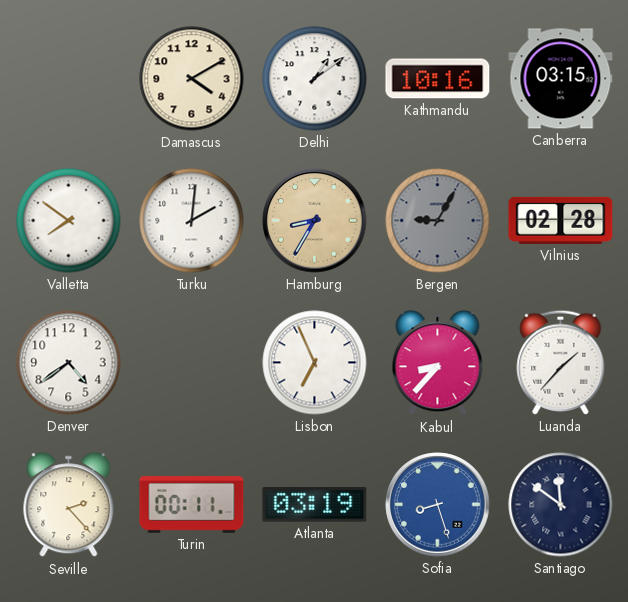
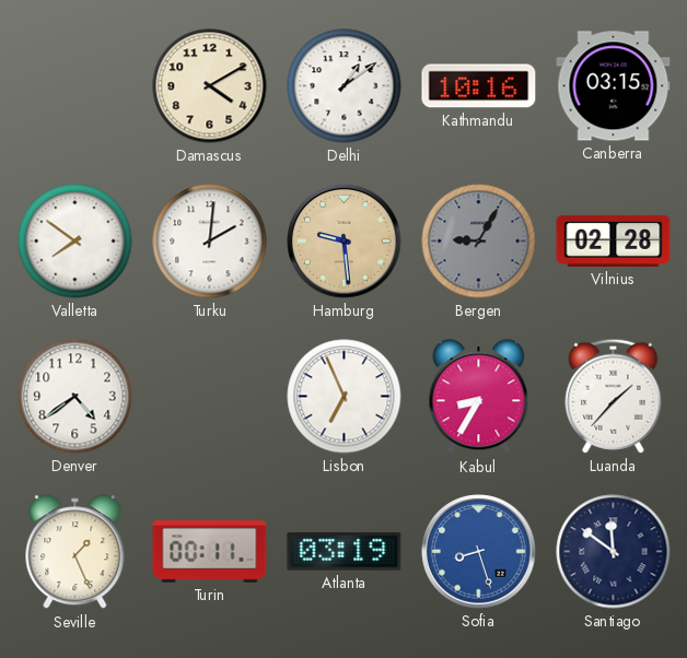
Hamburg: 8:35 -> 9:29
Kabul: 8:37 -> 8:35
Seville: 2:23 -> 1:26
